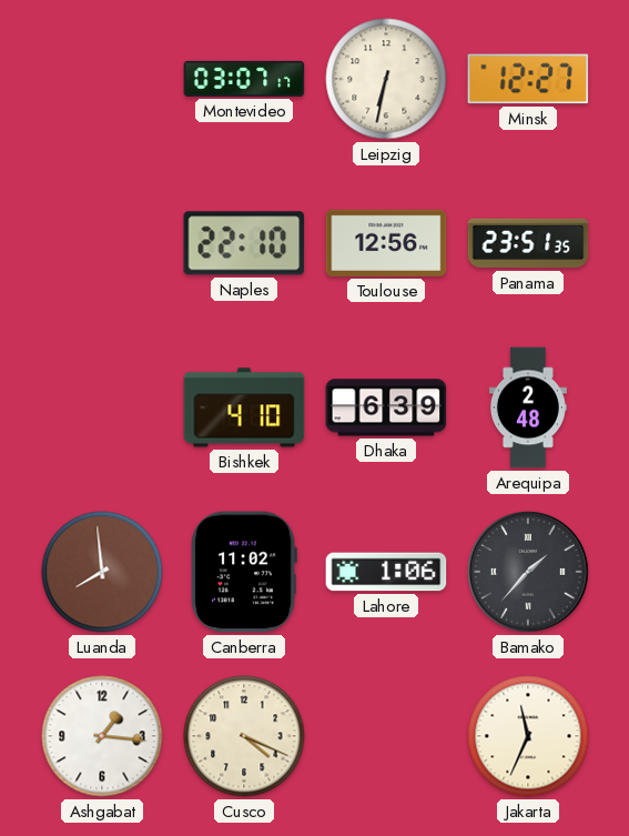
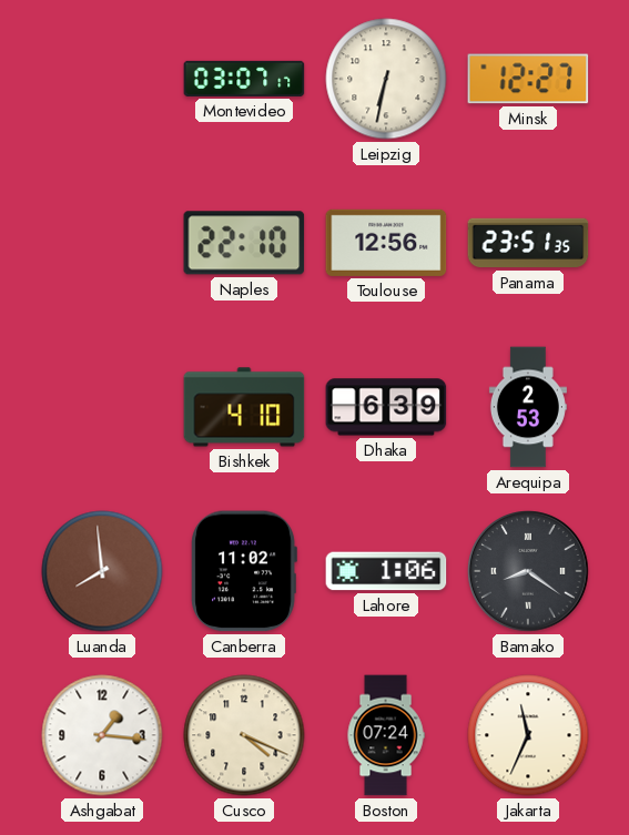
Arequipa: 2:48 -> 2:53
Bamako: 1:37 -> 8:21
Boston: none -> 07:24
